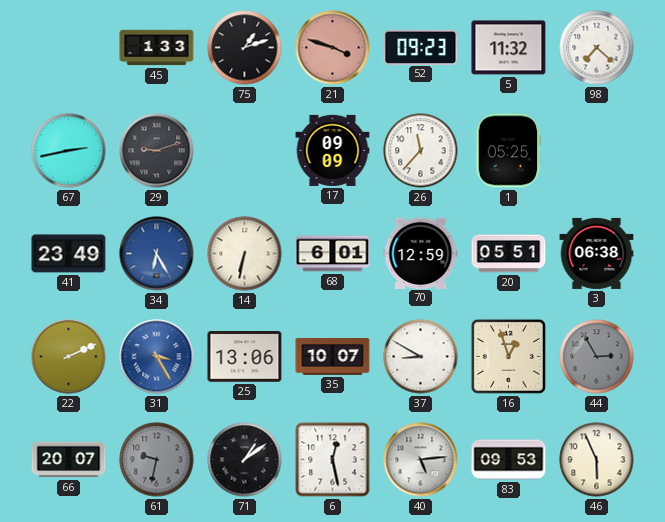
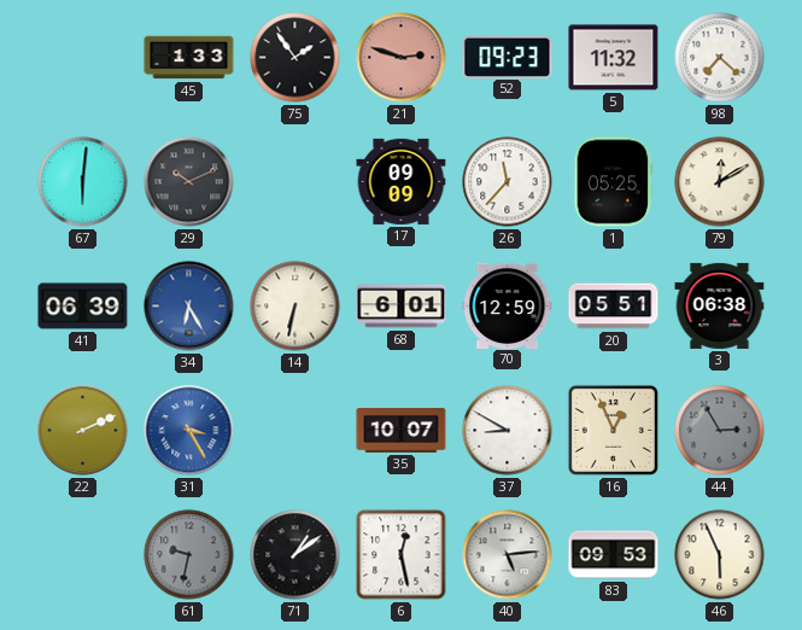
75: 1:12 -> 1:54
21: 3:48 -> 2:48
67: 2:43 -> 6:01
29: 9:12 -> 10:11
79: none -> 12:10
41: 23:49 -> 06:39
25: 13:06 -> none
16: 12:57 -> 12:56
66: 20:07 -> none
